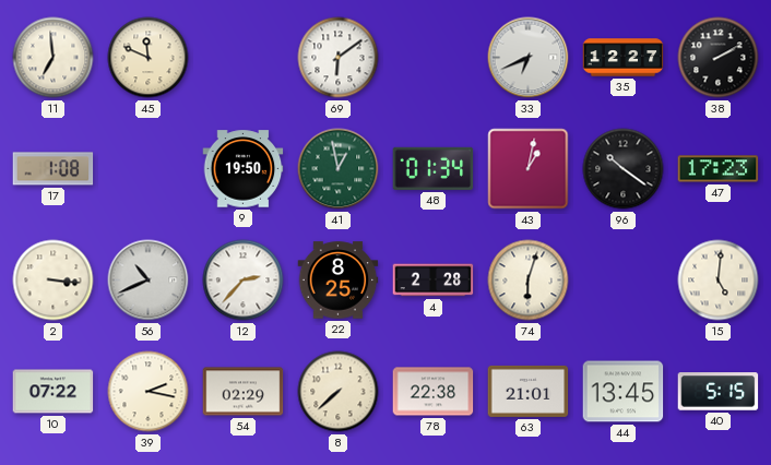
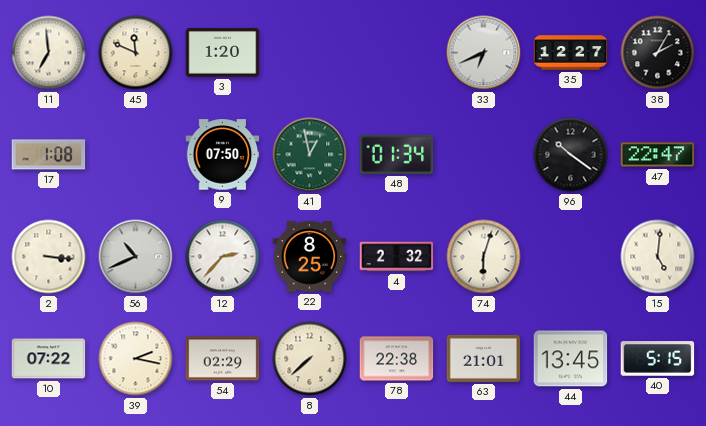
3: none -> 1:20
69: 6:09 -> none
38: 2:10 -> 2:05
9: 19:50 -> 07:50
43: 1:02 -> none
47: 17:23 -> 22:47
4: 2:28 -> 2:32
